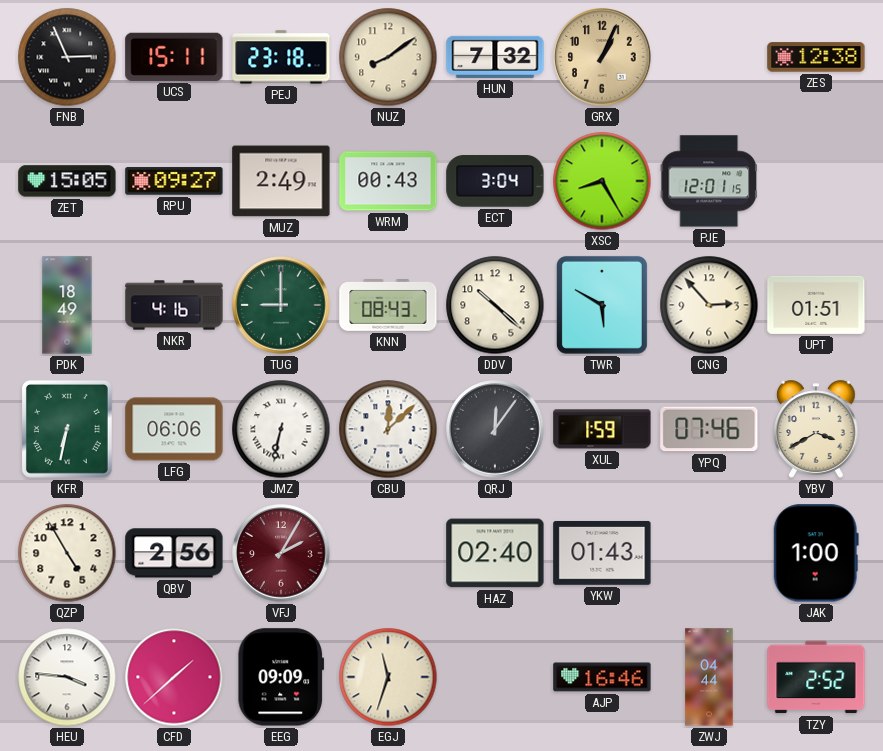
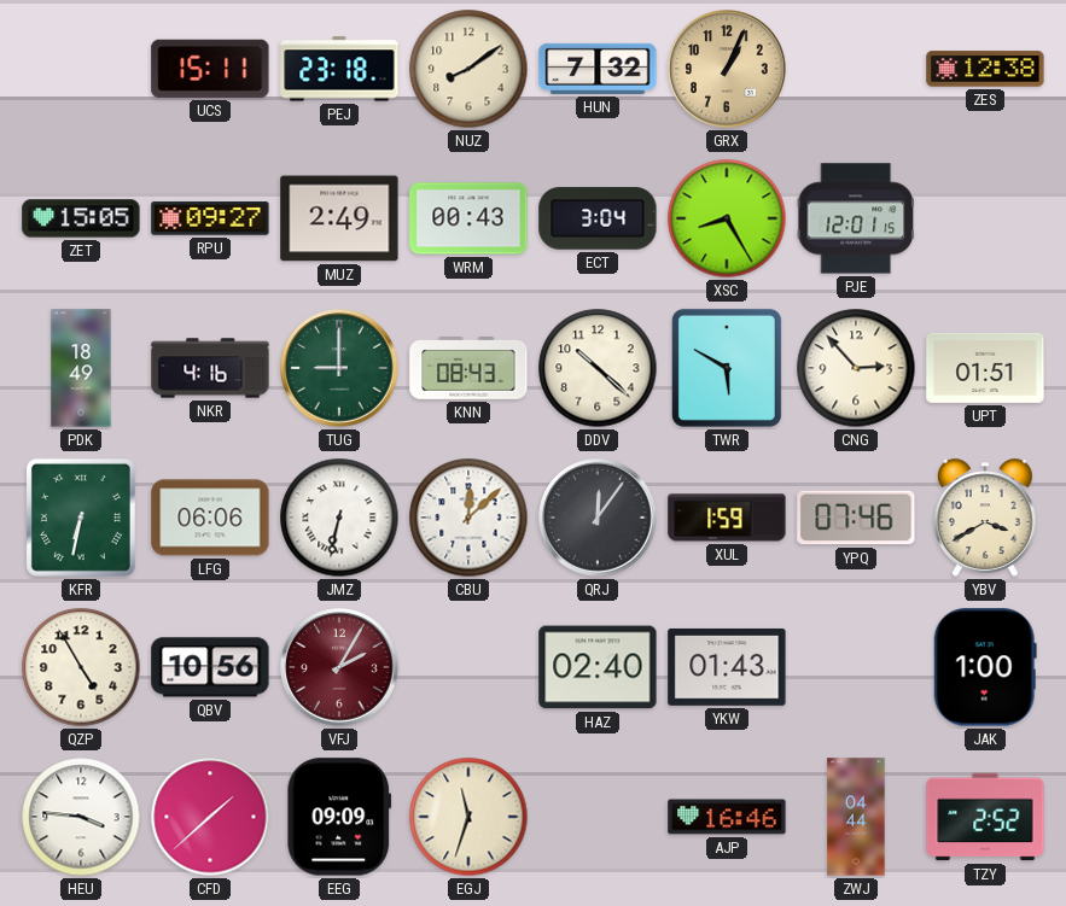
FNB: 2:56 -> none
QBV: 2:56 -> 10:56
